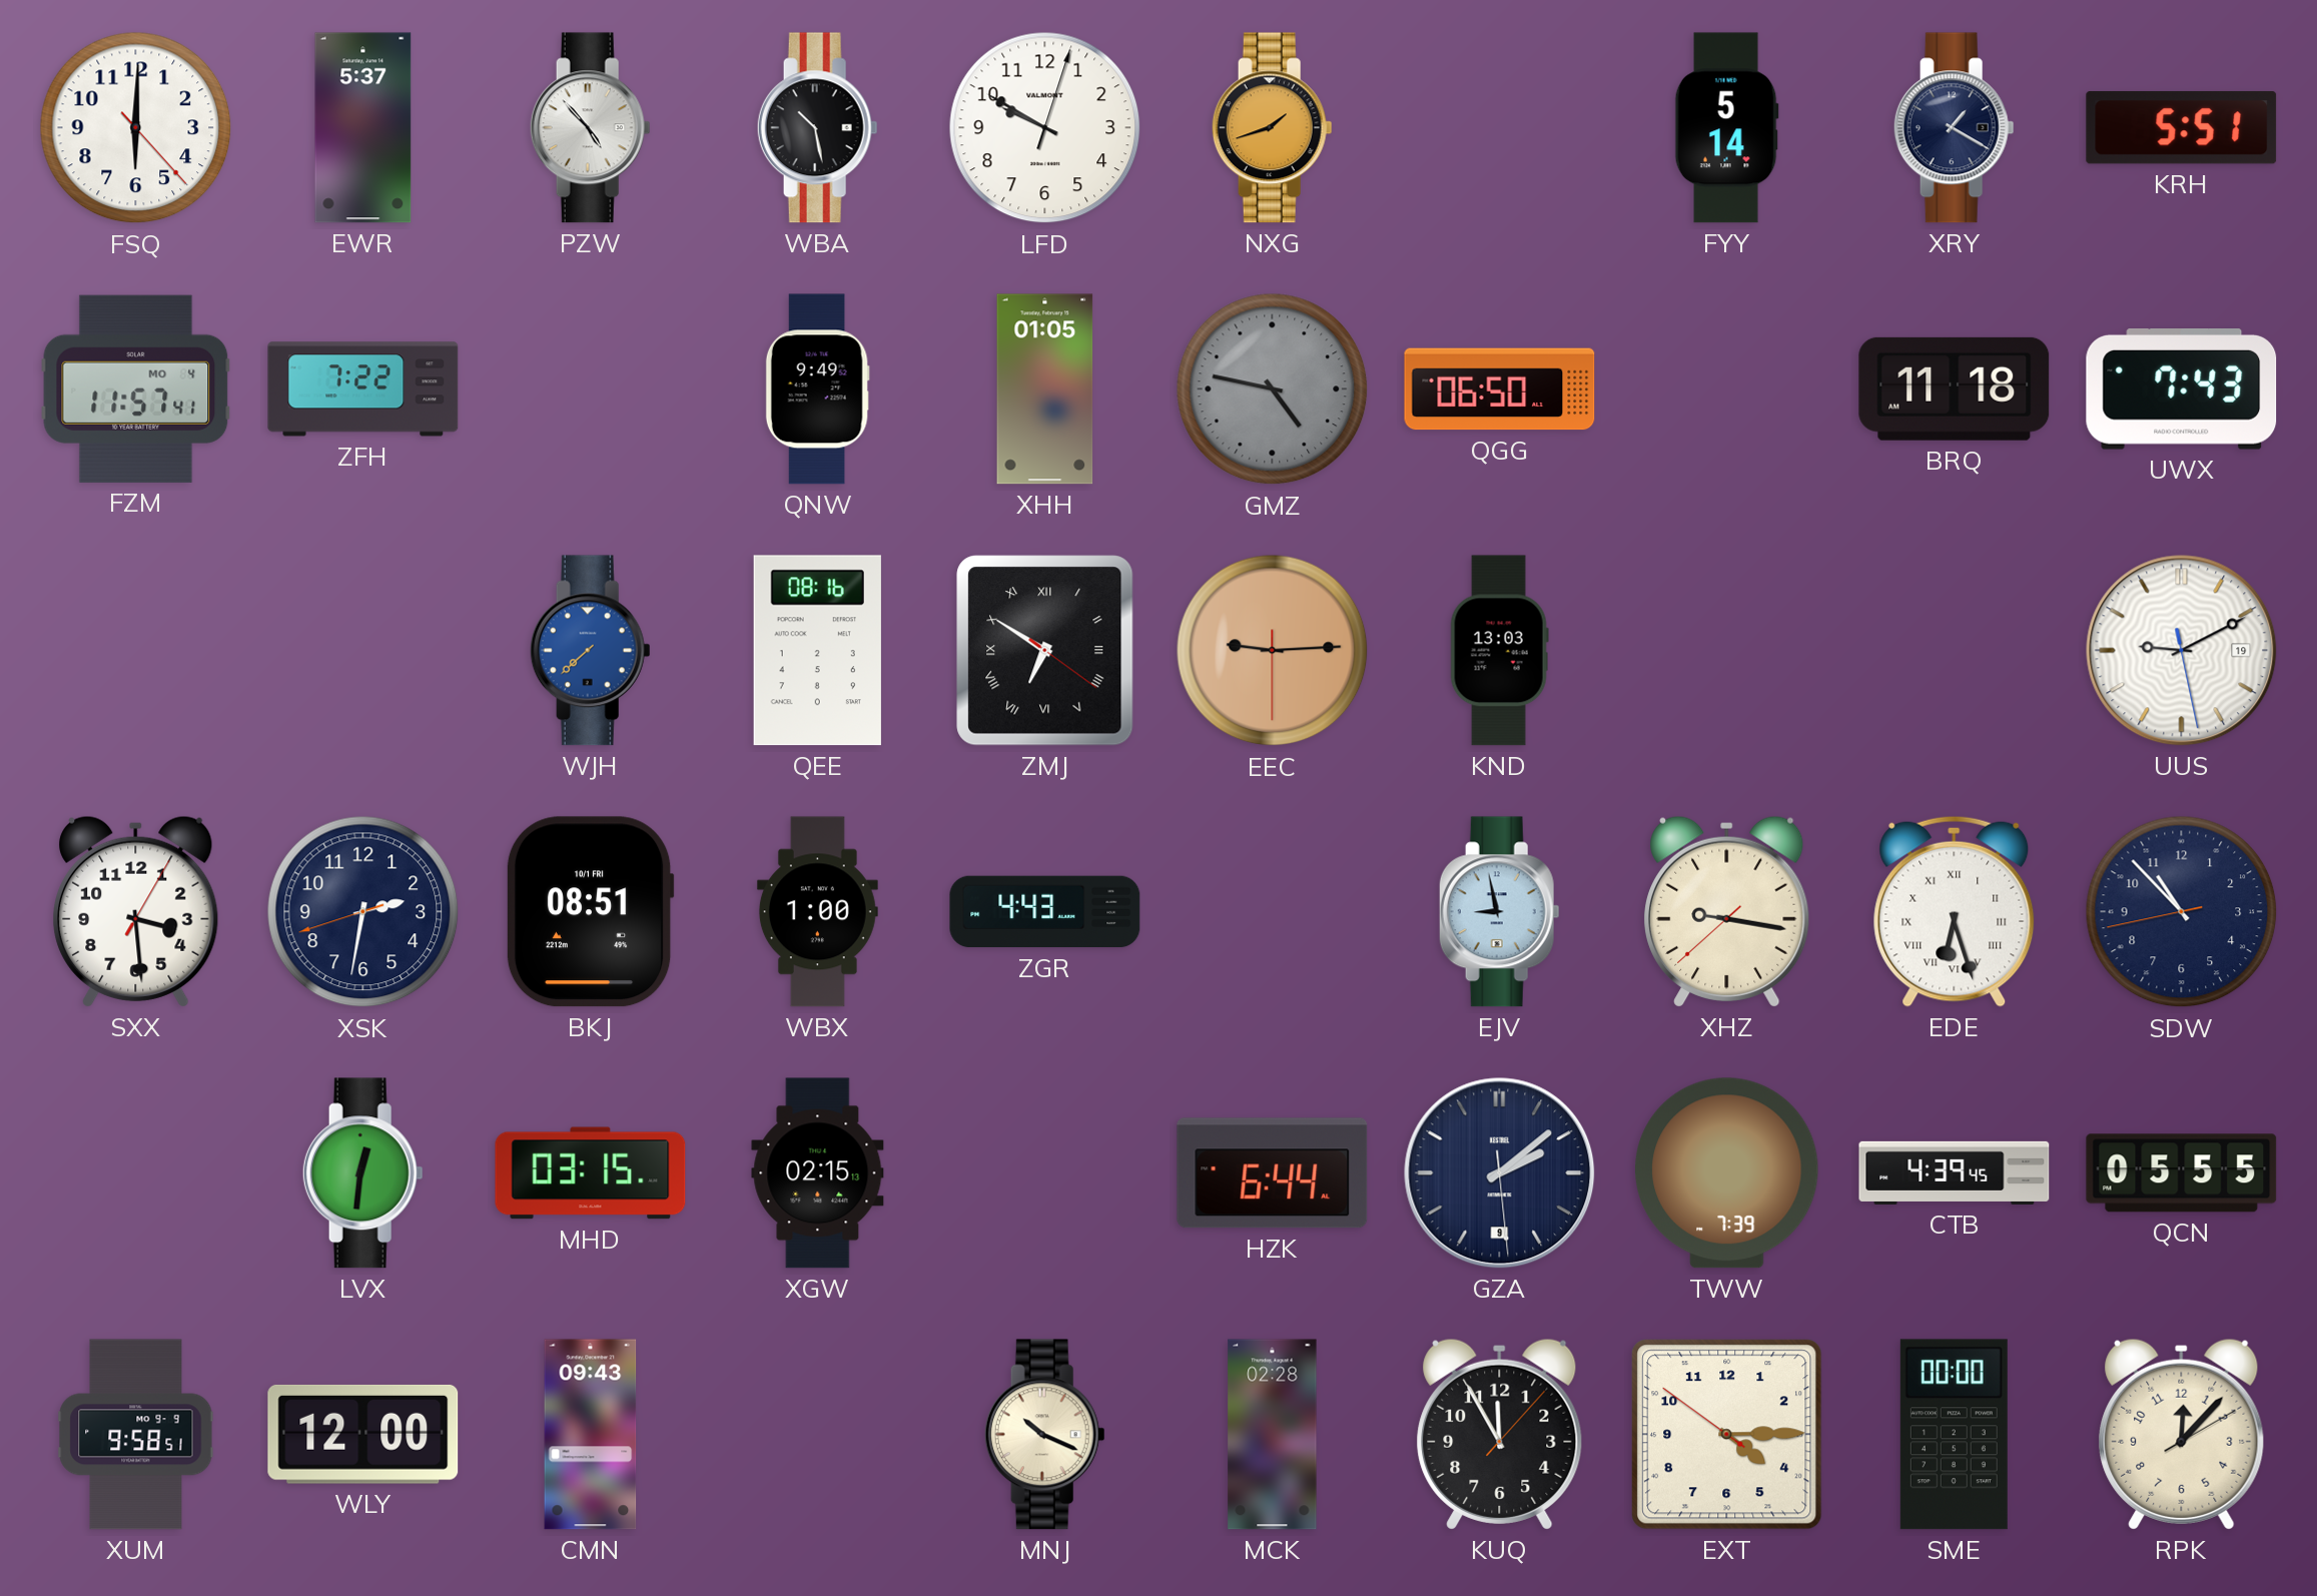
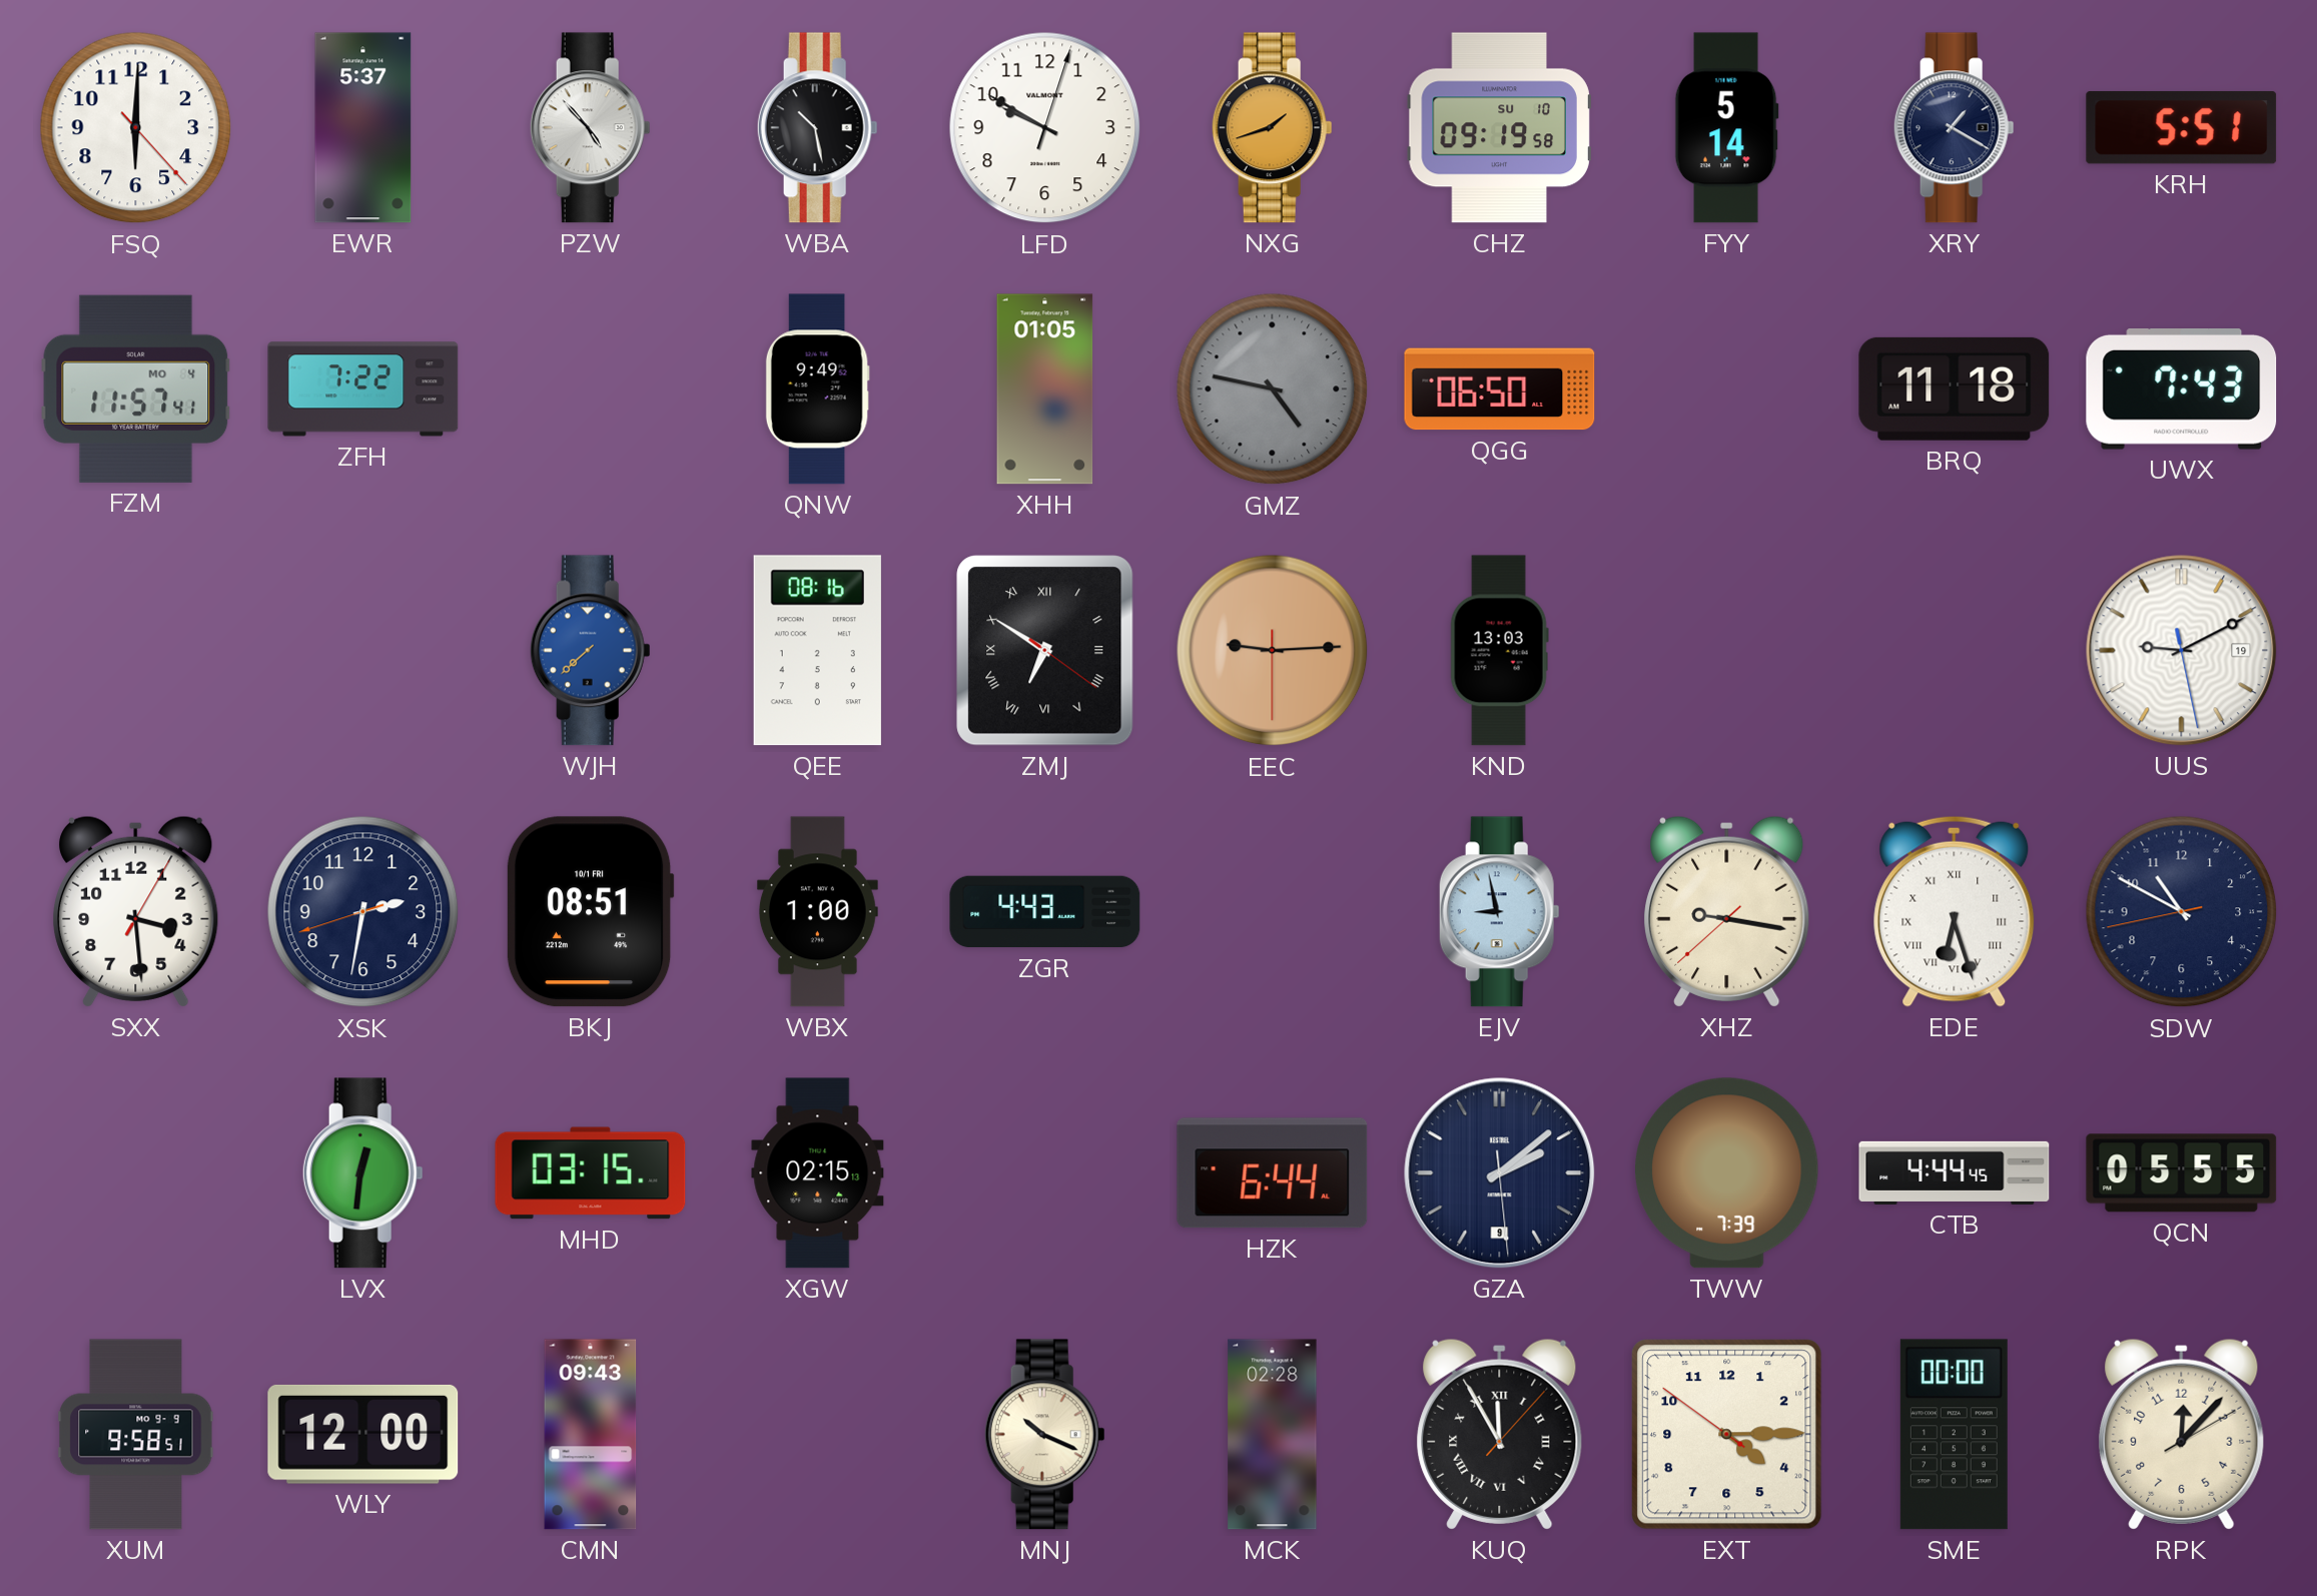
CHZ: none -> 09:19
SDW: 10:52 -> 10:49
CTB: 4:39 -> 4:44
KUQ numerals: Arabic -> Roman
